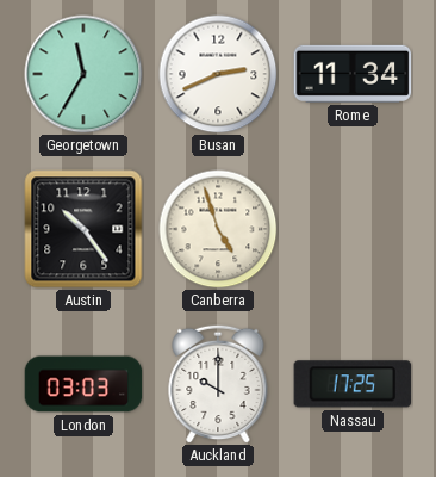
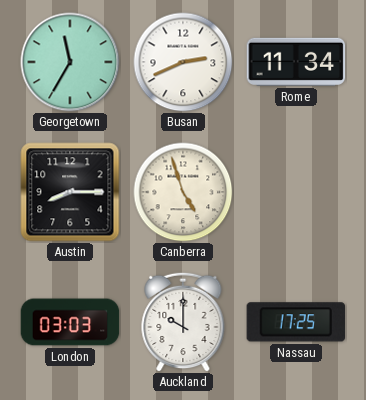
Austin: 10:24 -> 8:15
